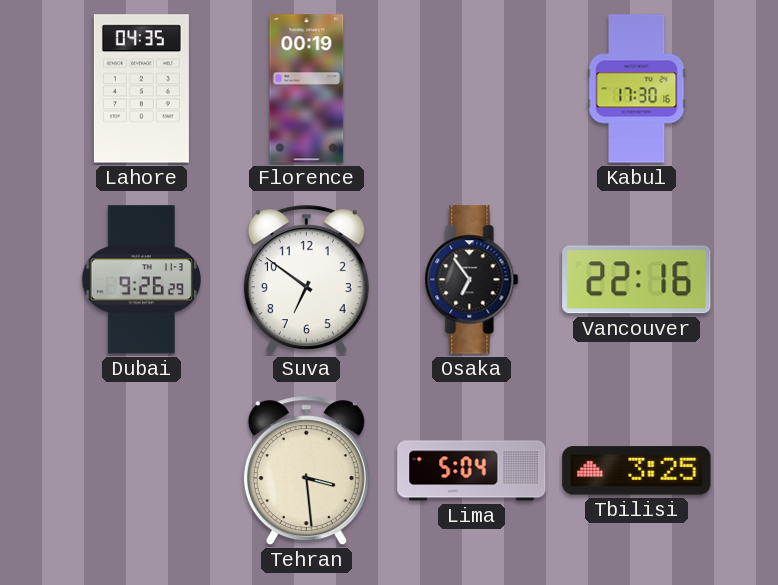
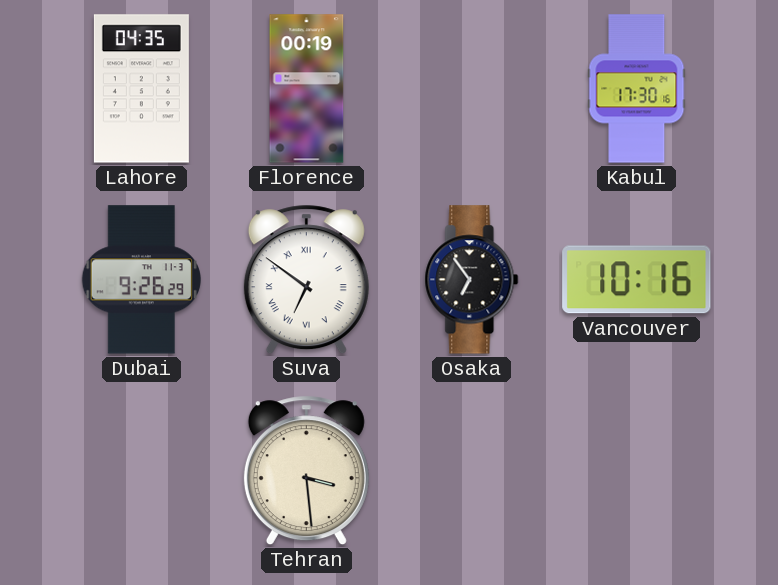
Suva numerals: Arabic -> Roman
Vancouver: 22:16 -> 10:16
Lima: 5:04 -> none
Tbilisi: 3:25 -> none
